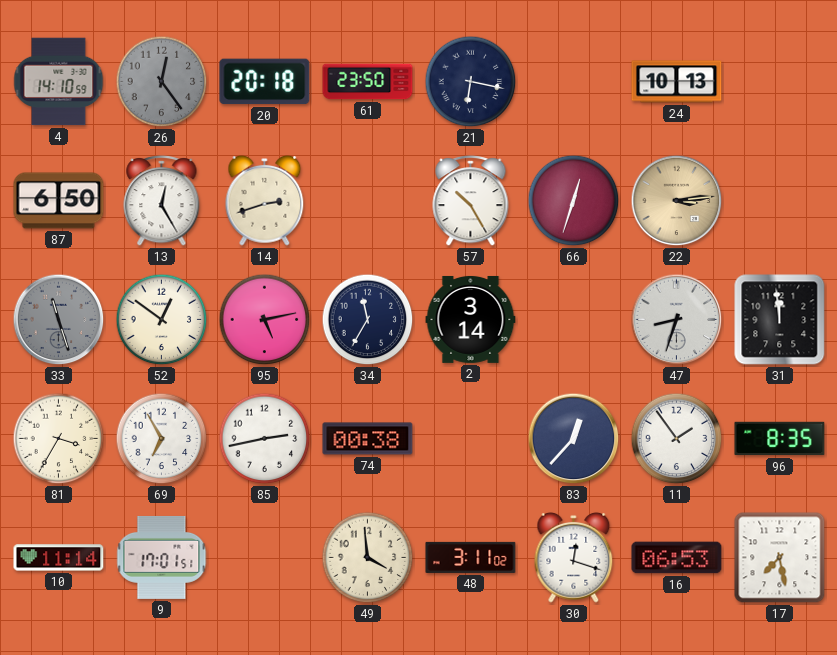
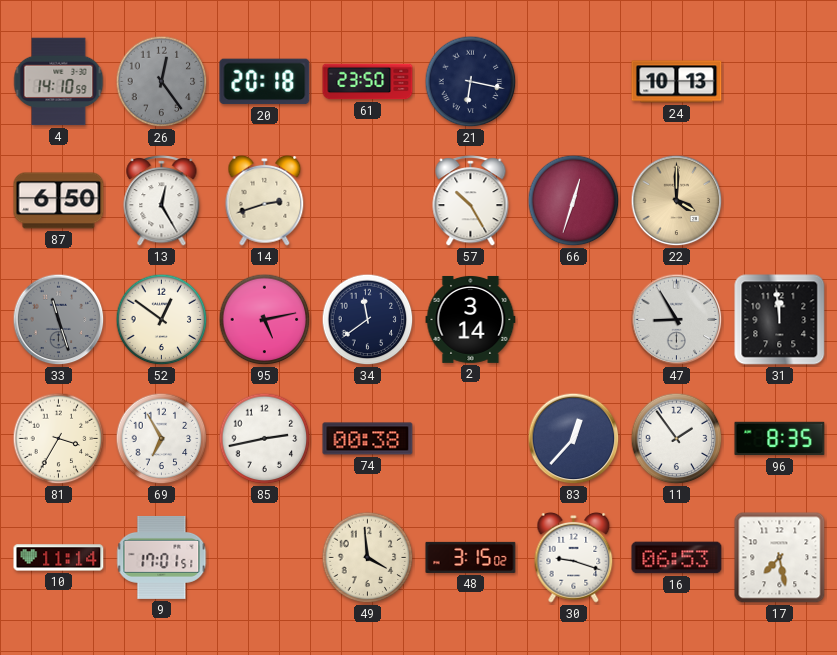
22: 3:14 -> 4:00
34: 11:35 -> 11:39
47: 8:33 -> 8:55
48: 3:11 -> 3:15
30: 12:18 -> 9:18
